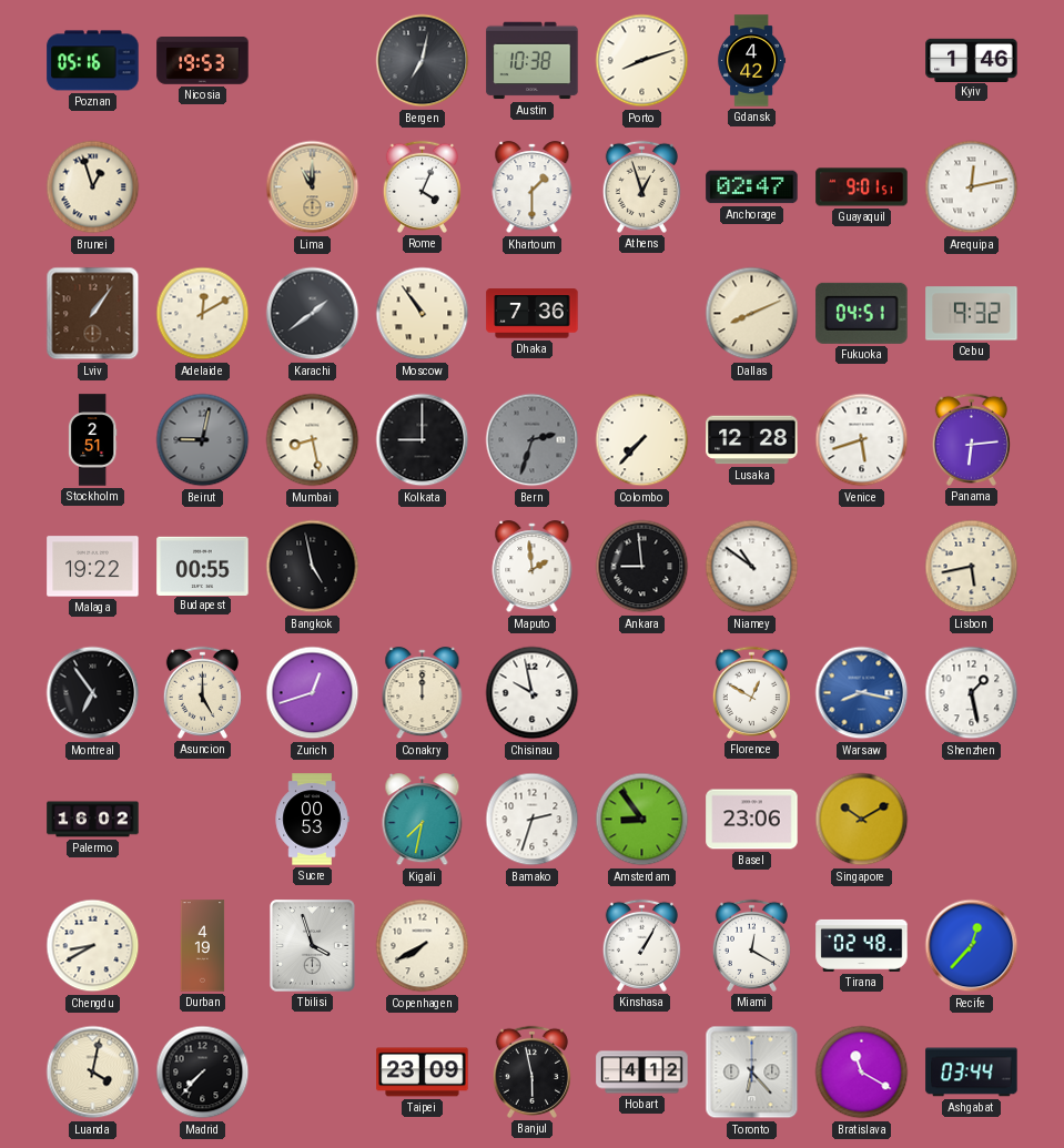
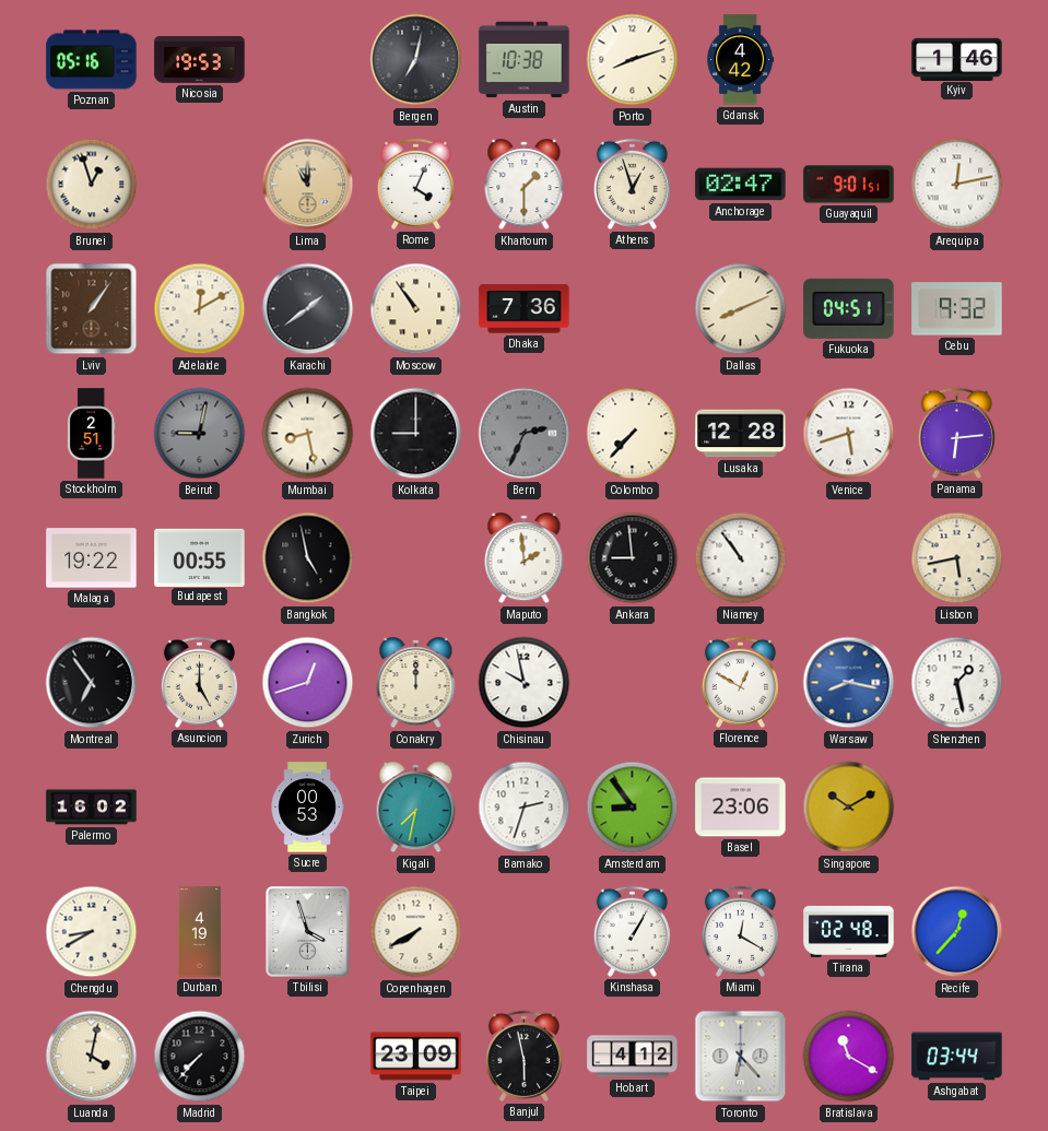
Bern: 2:33 -> 2:34
Niamey: 10:51 -> 10:54
